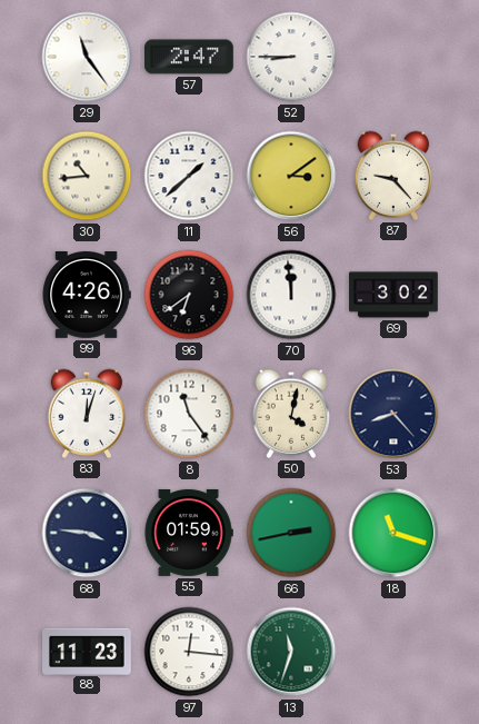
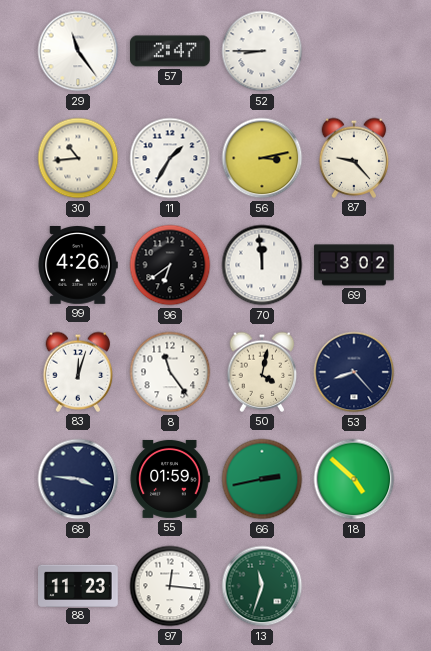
11: 1:38 -> 1:35
56: 3:09 -> 3:13
18: 11:18 -> 4:52
